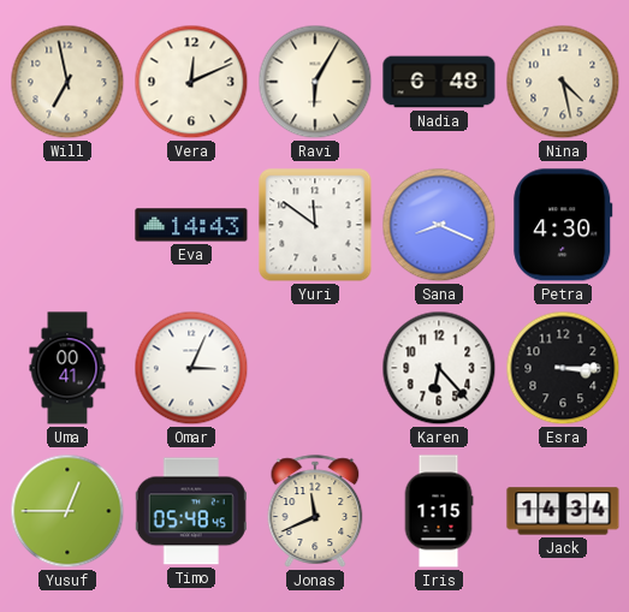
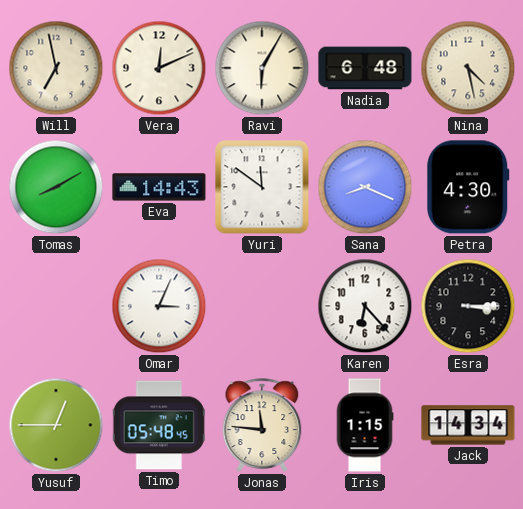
Tomas: none -> 8:10
Uma: 00:41 -> none
Jonas: 11:41 -> 11:46
